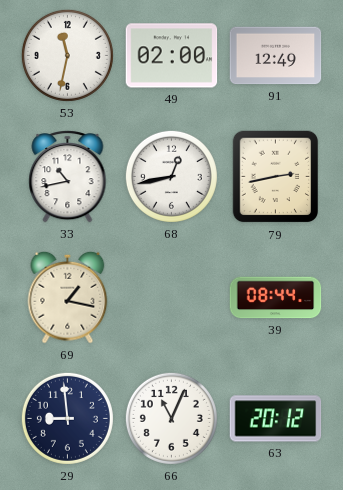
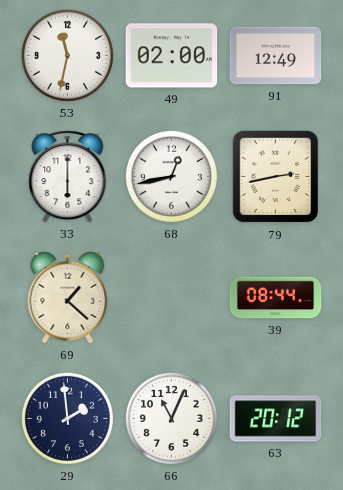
33: 10:43 -> 6:00
69: 1:17 -> 1:22
29: 8:59 -> 1:59
